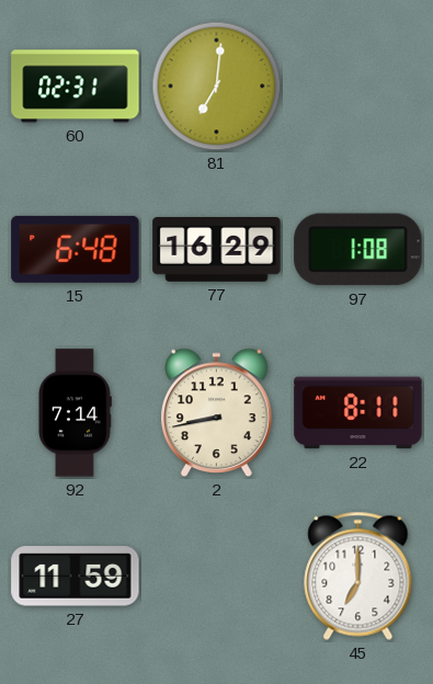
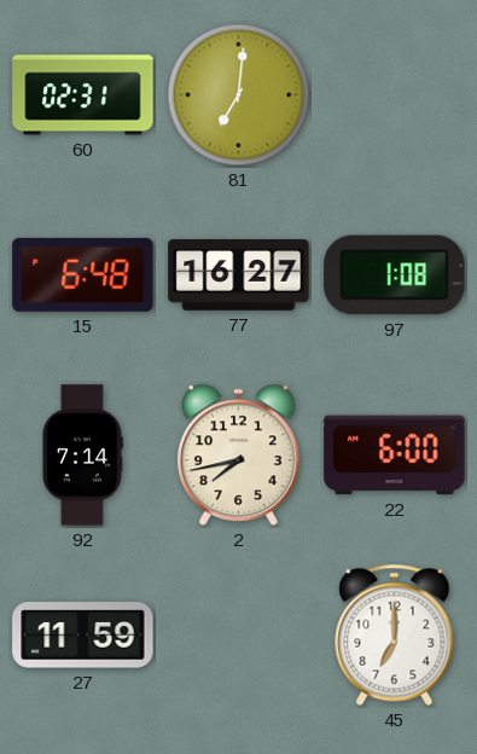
77: 16:29 -> 16:27
2: 8:43 -> 7:43
22: 8:11 -> 6:00
